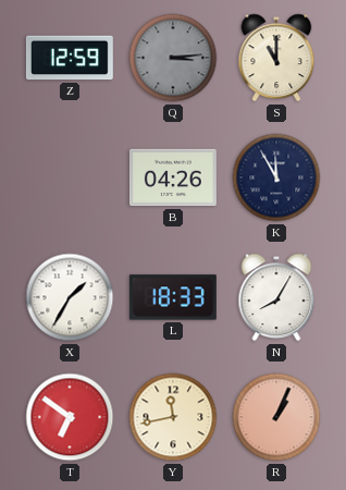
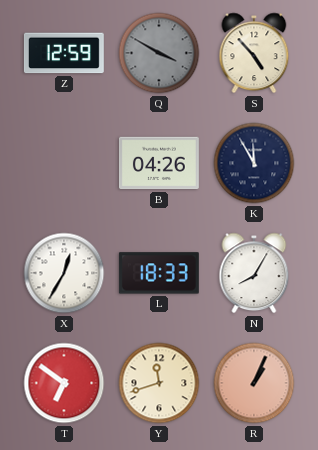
Q: 3:14 -> 3:50
S: 11:00 -> 4:53
X: 1:35 -> 12:35
Y: 11:43 -> 11:42
